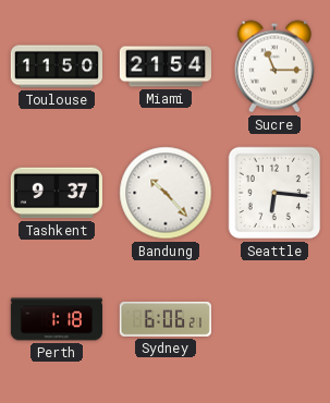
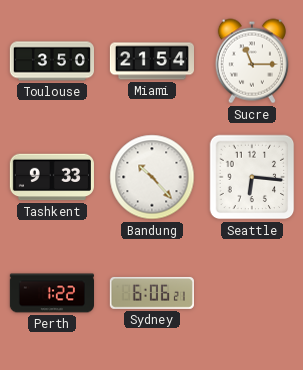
Toulouse: 11:50 -> 3:50
Tashkent: 9:37 -> 9:33
Perth: 1:18 -> 1:22
